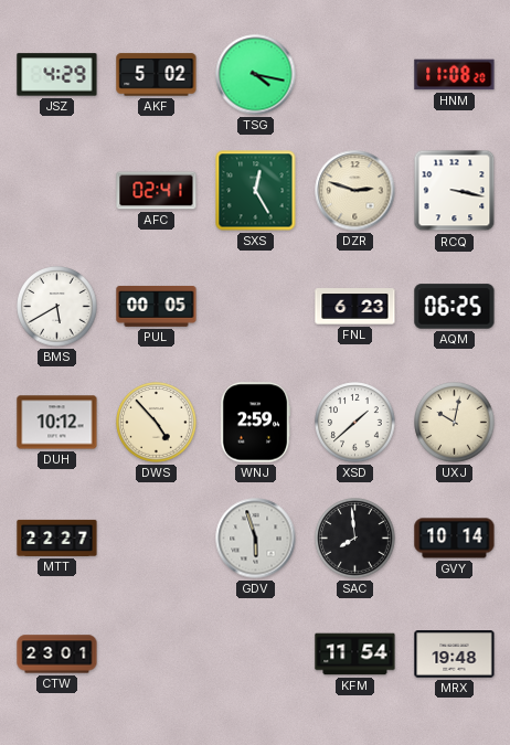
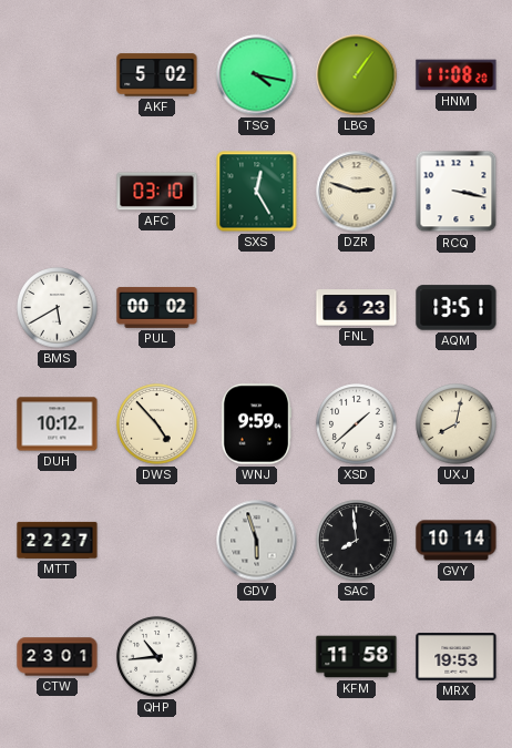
JSZ: 4:29 -> none
LBG: none -> 1:06
AFC: 02:41 -> 03:10
PUL: 00:05 -> 00:02
AQM: 06:25 -> 13:51
WNJ: 2:59 -> 9:59
UXJ: 10:02 -> 8:02
QHP: none -> 10:44
KFM: 11:54 -> 11:58
MRX: 19:48 -> 19:53
